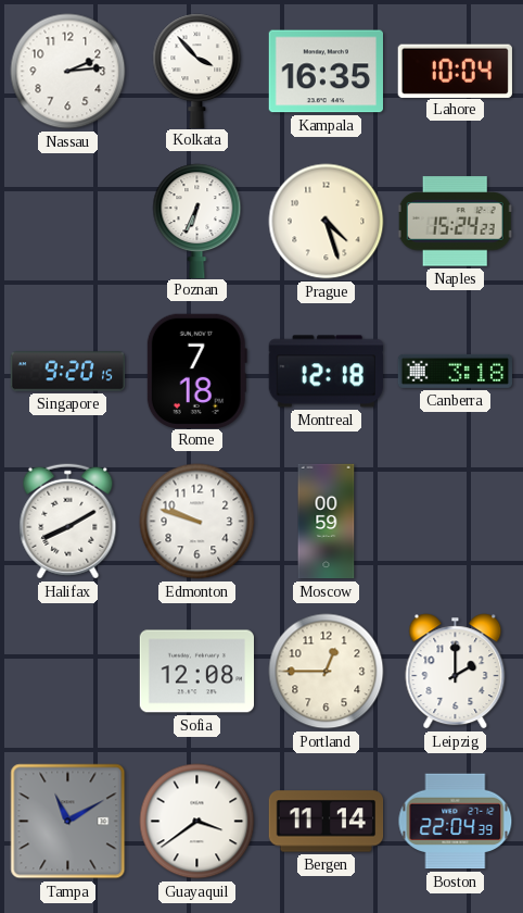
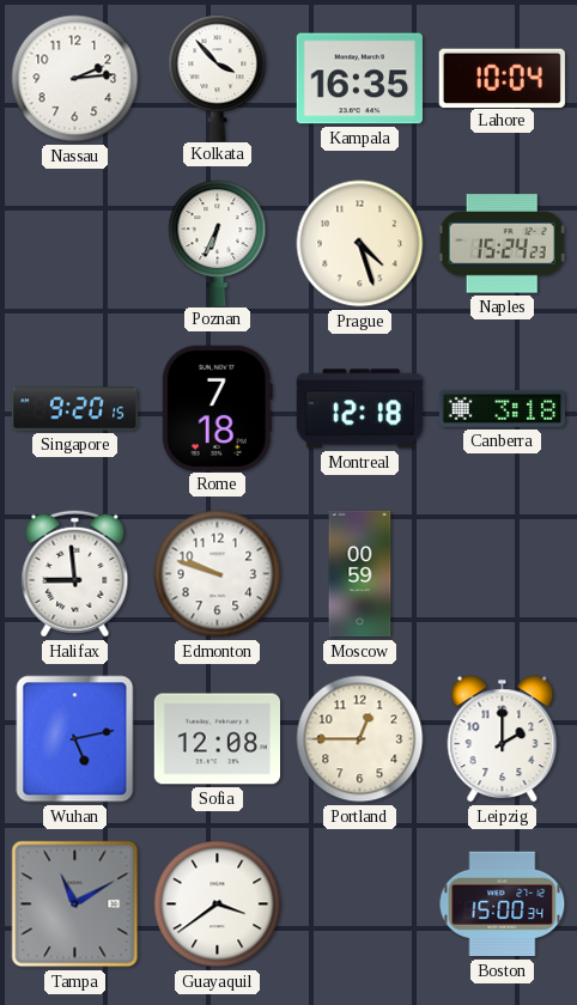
Halifax: 8:10 -> 8:59
Wuhan: none -> 5:13
Bergen: 11:14 -> none
Boston: 22:04 -> 15:00
